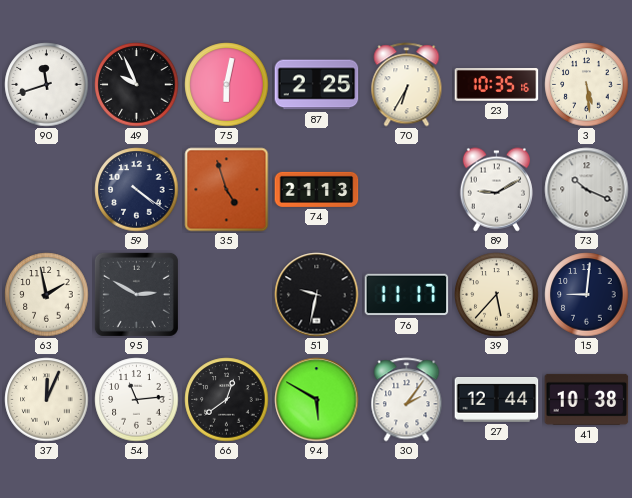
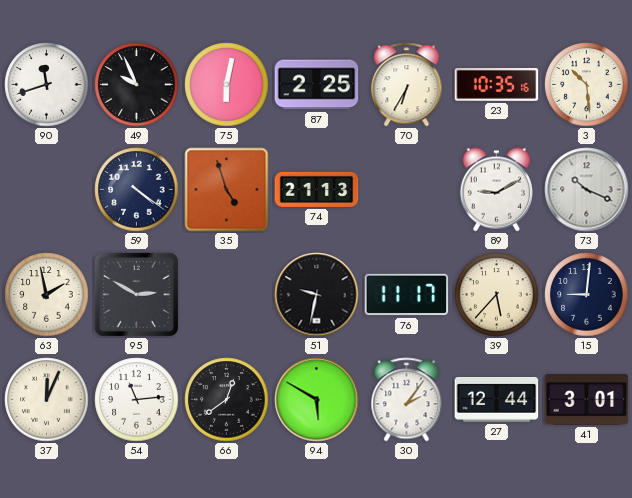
3: 5:29 -> 10:29
41: 10:38 -> 3:01
